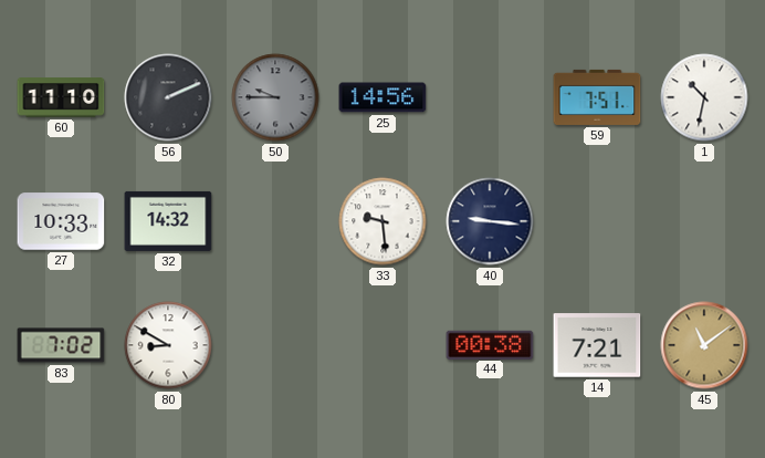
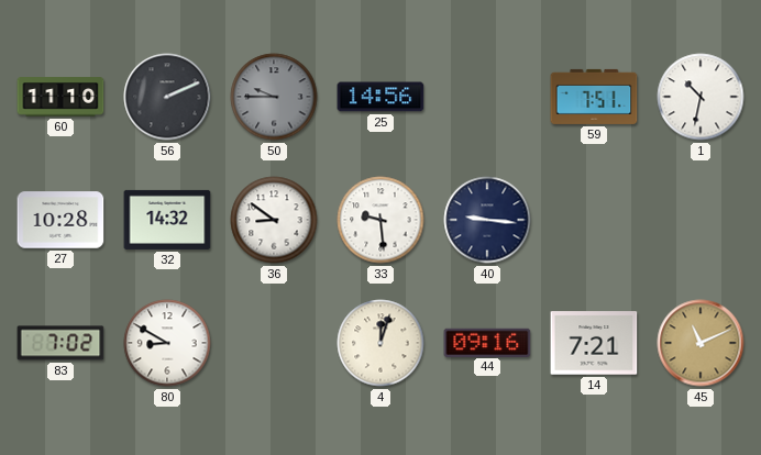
27: 10:33 -> 10:28
36: none -> 8:51
4: none -> 12:03
44: 00:38 -> 09:16
45: 11:09 -> 11:11
